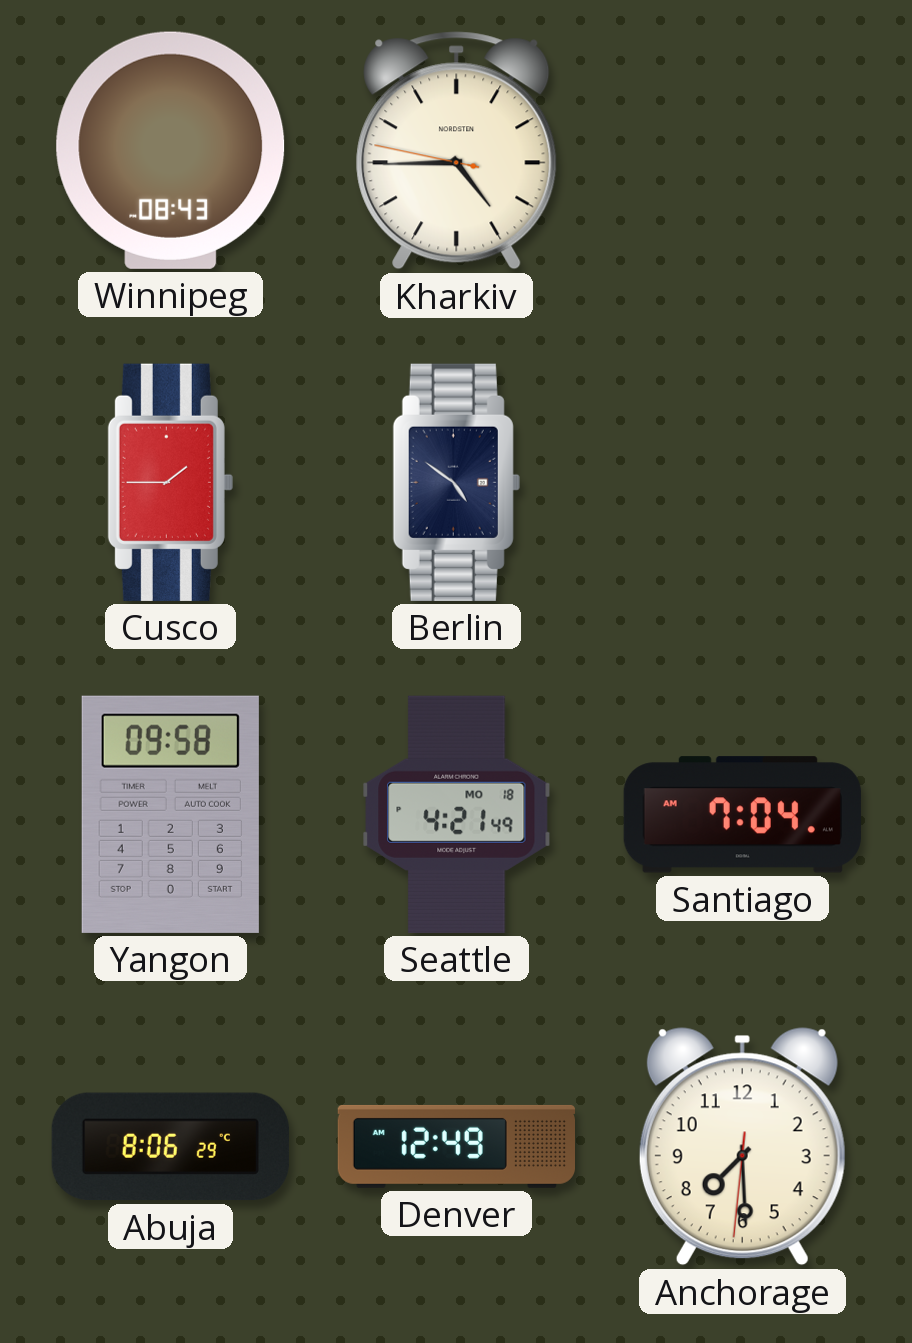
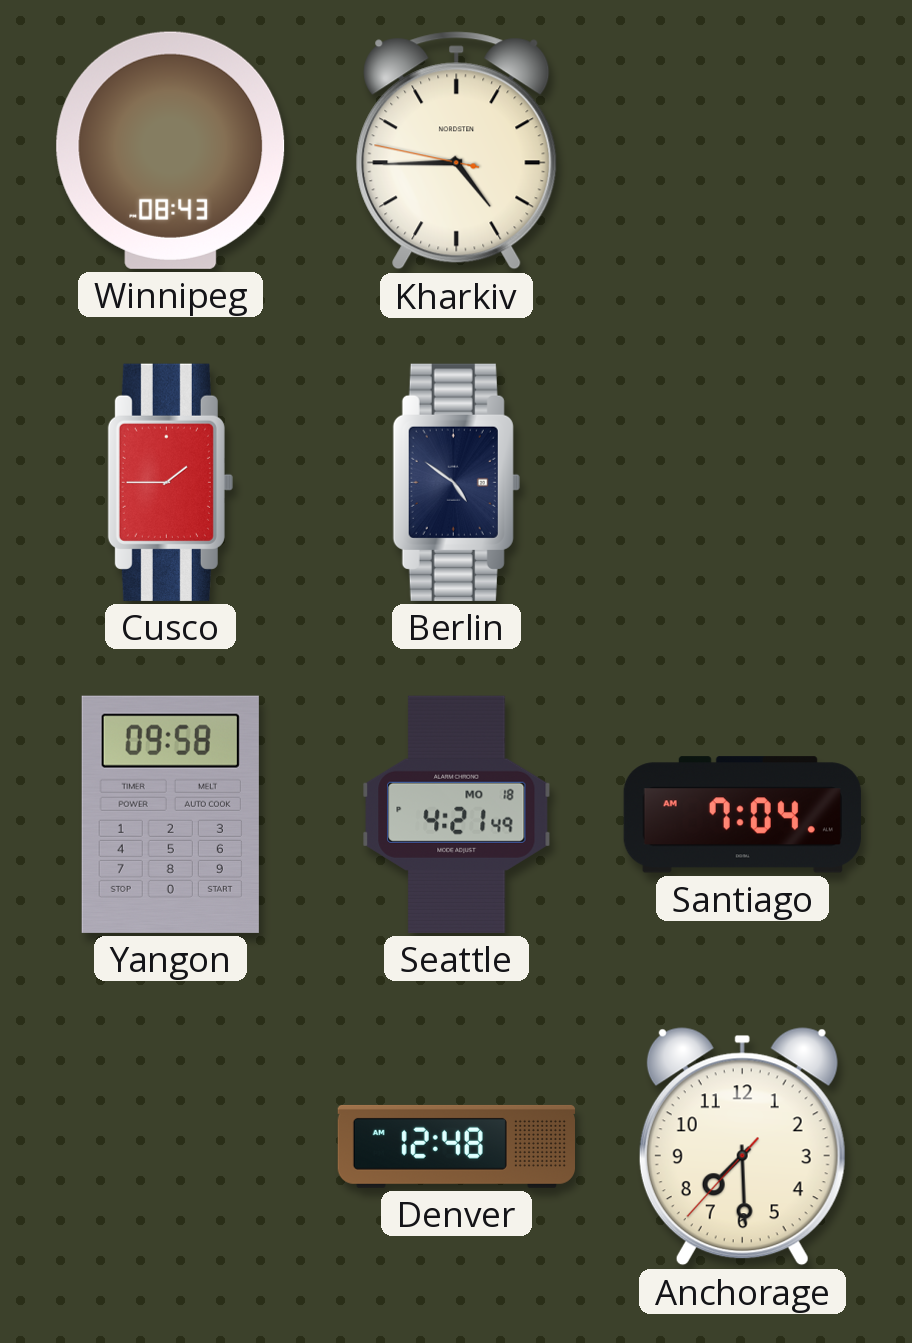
Abuja: 8:06 -> none
Denver: 12:49 -> 12:48
Anchorage: 7:29:31 -> 7:29:37
